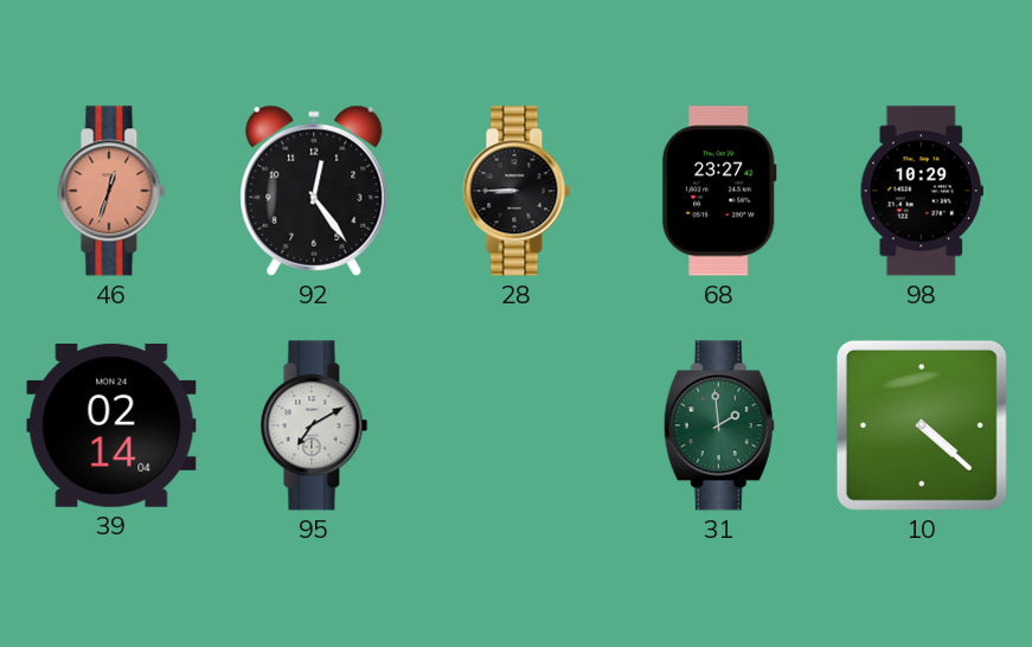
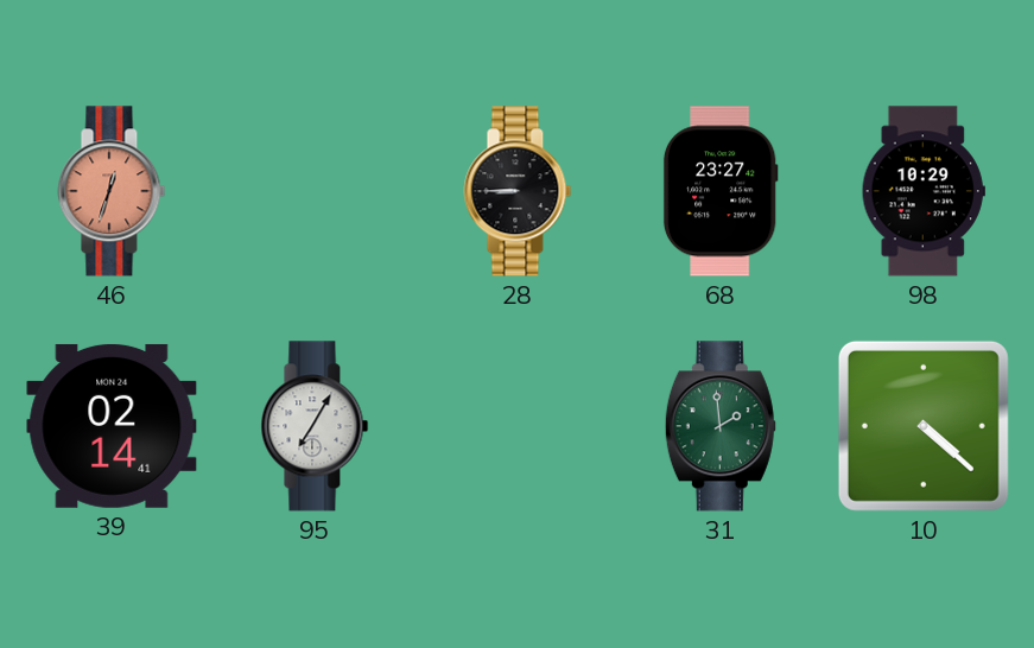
92: 12:24 -> none
39: 02:14:04 -> 02:14:41
95: 7:10 -> 7:05
